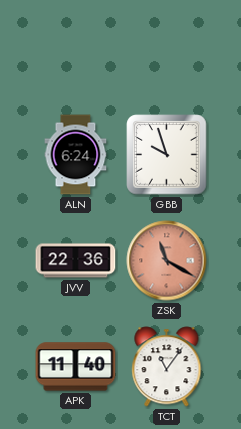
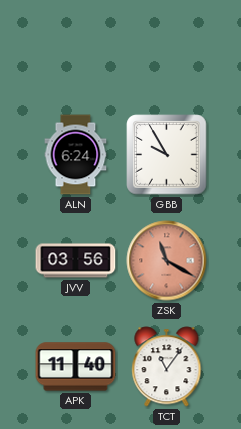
GBB: 9:57 -> 9:55
JVV: 22:36 -> 03:56
